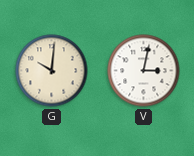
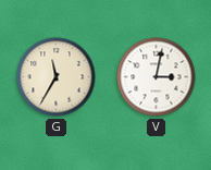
G: 10:01 -> 11:35
